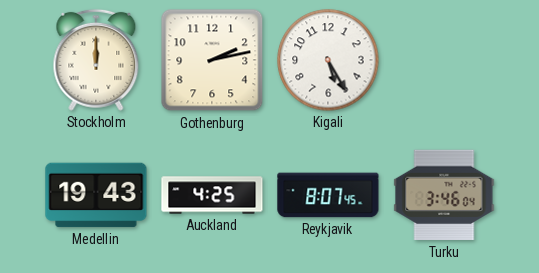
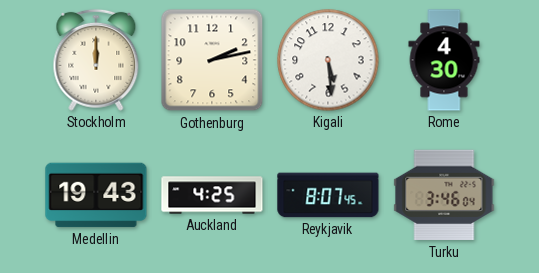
Kigali: 5:25 -> 5:29
Rome: none -> 4:30
